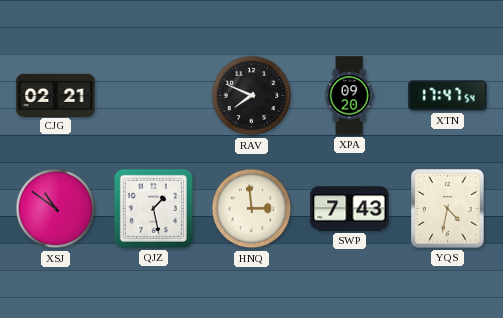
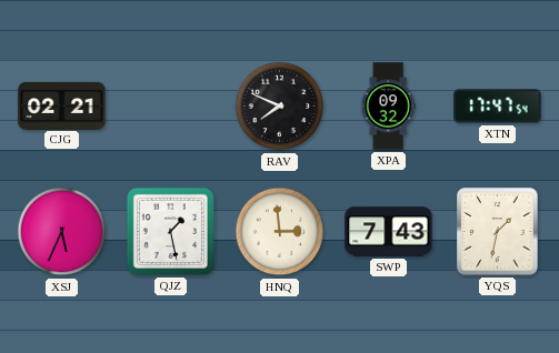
XPA: 09:20 -> 09:32
XSJ: 10:51 -> 5:34
YQS: 4:32 -> 1:32
